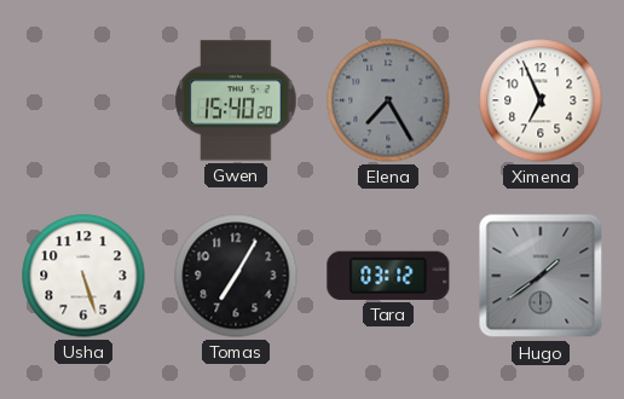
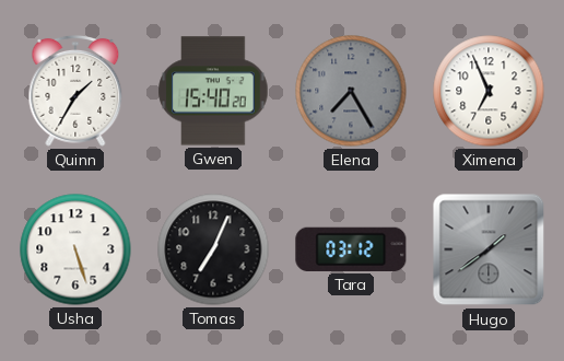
Quinn: none -> 1:35
Tomas: 7:05 -> 7:04
